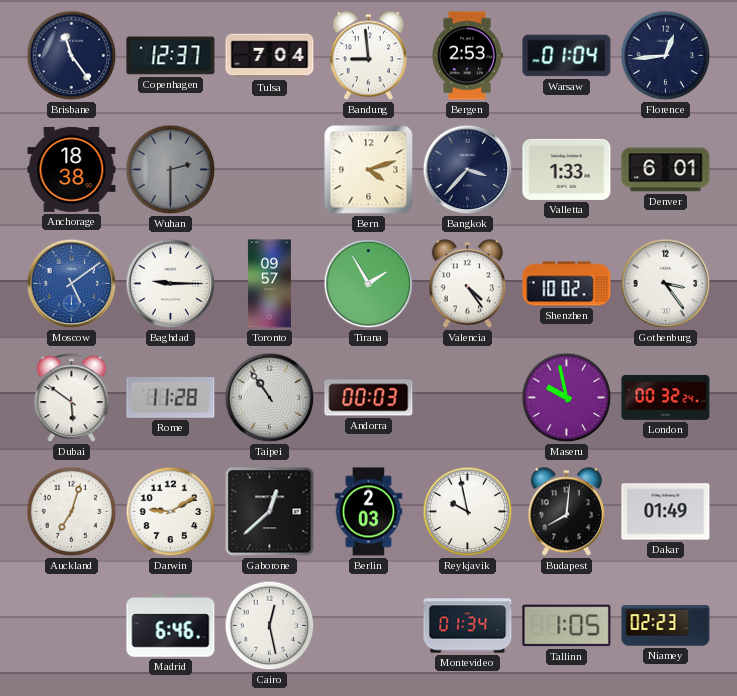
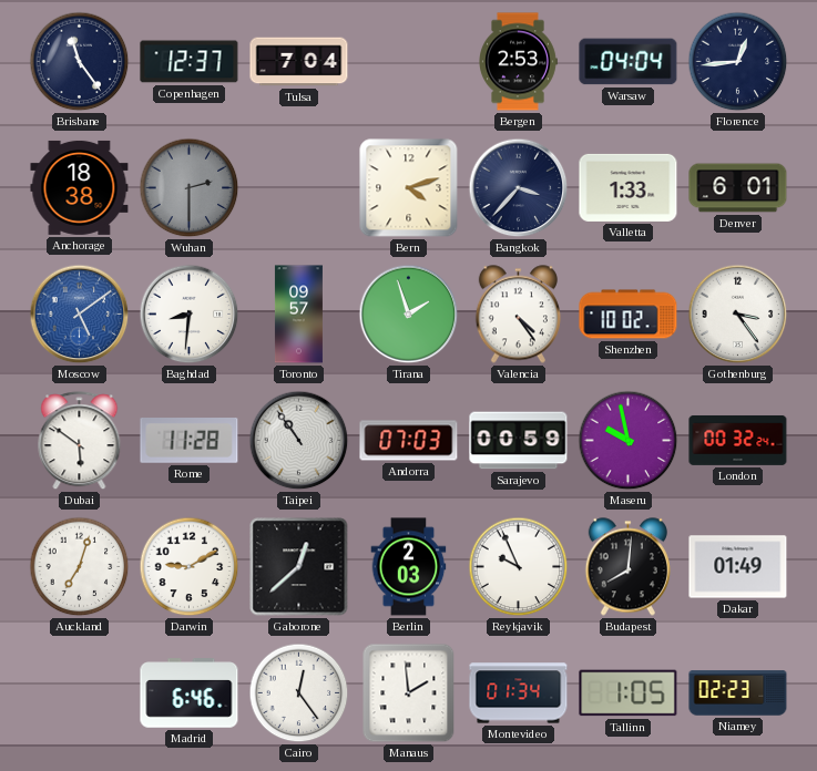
Bandung: 8:59 -> none
Warsaw: 01:04 -> 04:04
Baghdad: 9:15 -> 8:31
Tirana: 1:55 -> 1:57
Andorra: 00:03 -> 07:03
Sarajevo: none -> 00:59
Reykjavik: 9:58 -> 9:56
Cairo: 12:28 -> 12:24
Manaus: none -> 1:59
